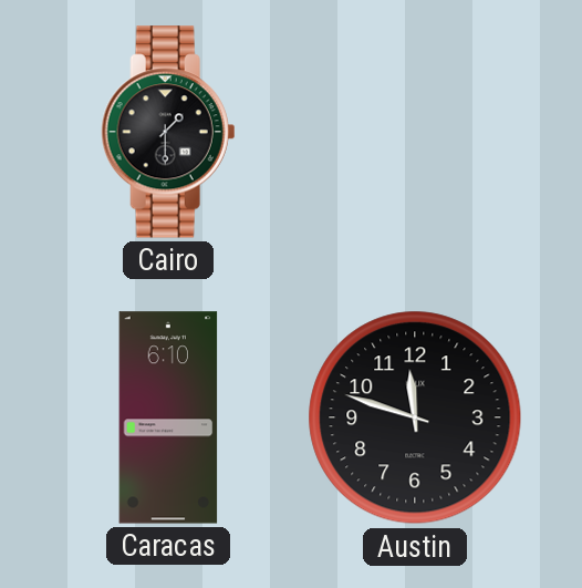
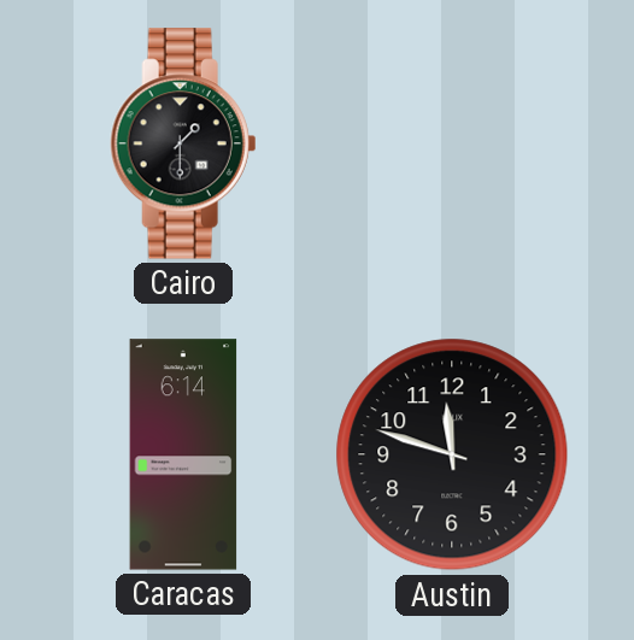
Caracas: 6:10 -> 6:14
